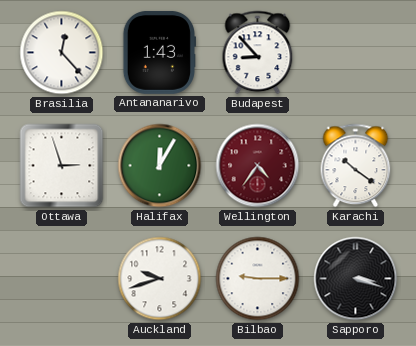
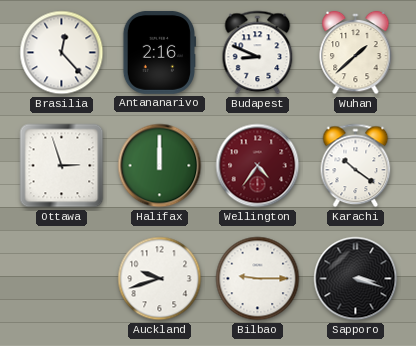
Antananarivo: 1:43 -> 2:16
Budapest: 8:53 -> 8:49
Wuhan: none -> 1:38
Halifax: 12:05 -> 12:00
